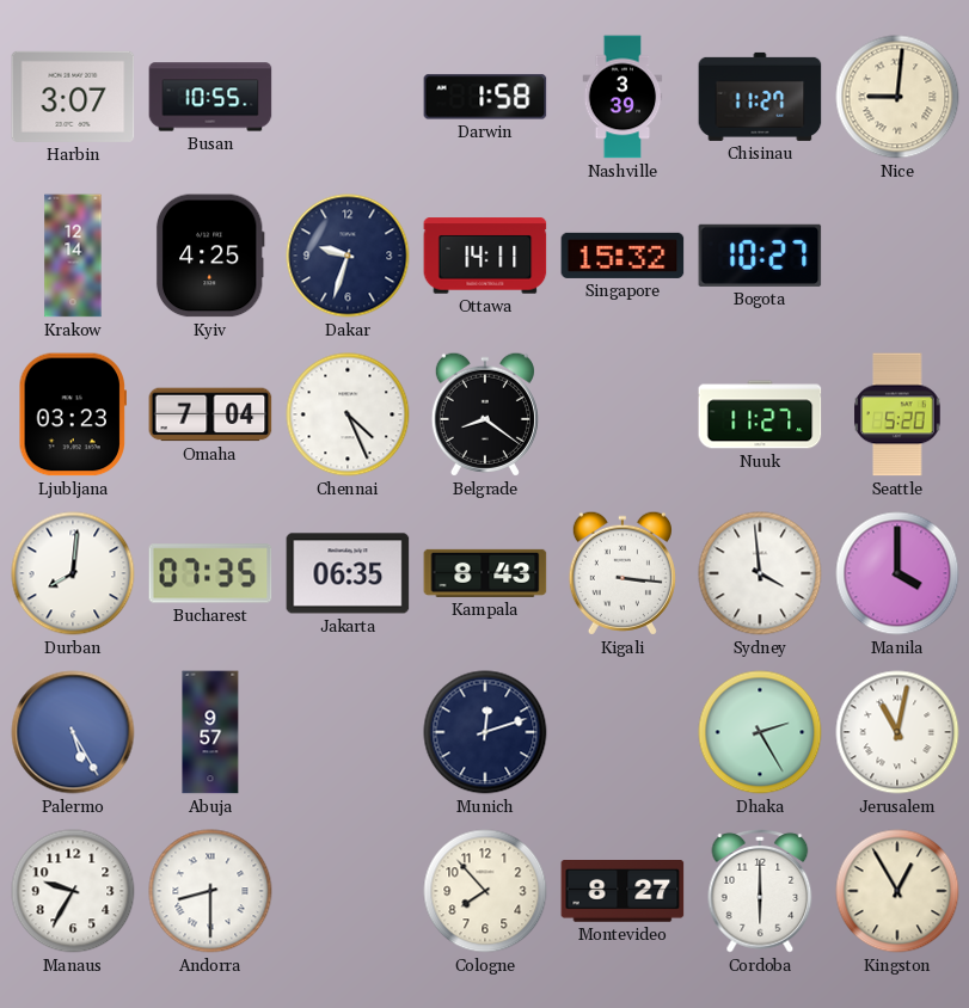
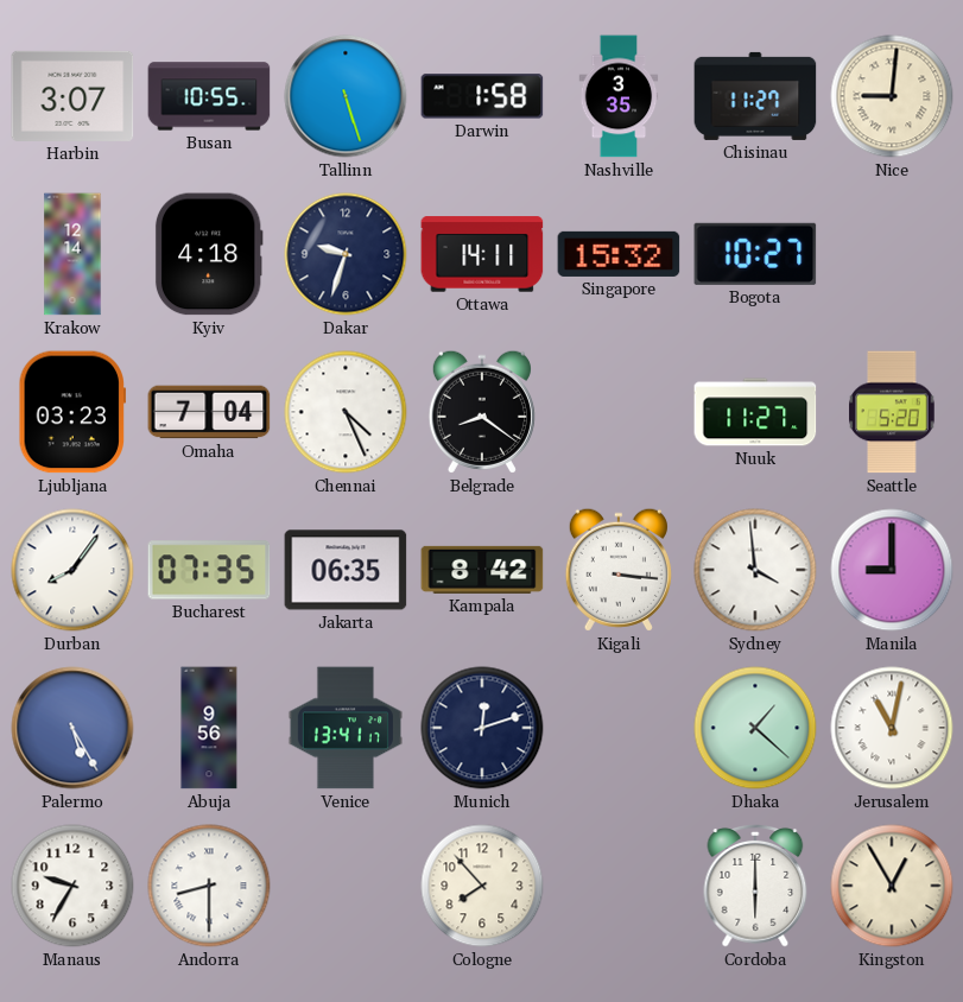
Tallinn: none -> 5:27
Nashville: 3:39 -> 3:35
Kyiv: 4:25 -> 4:18
Durban: 8:01 -> 8:06
Kampala: 8:43 -> 8:42
Manila: 4:00 -> 9:00
Abuja: 9:57 -> 9:56
Venice: none -> 13:41
Dhaka: 2:25 -> 1:22
Montevideo: 8:27 -> none
